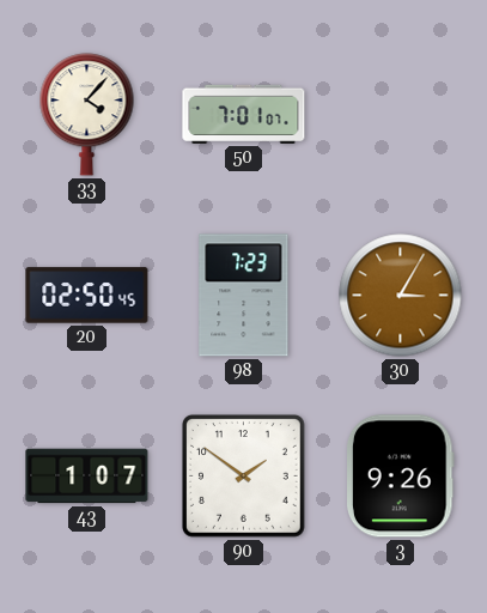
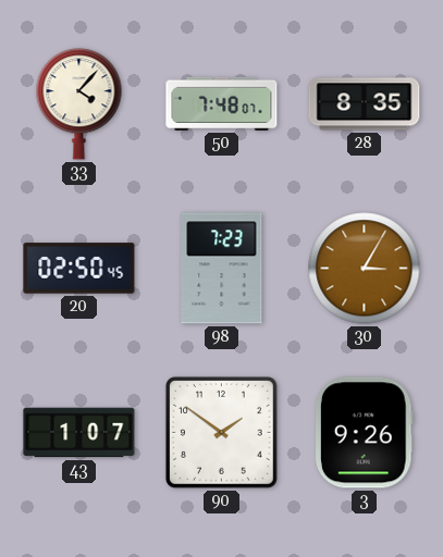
50: 7:01 -> 7:48
28: none -> 8:35
